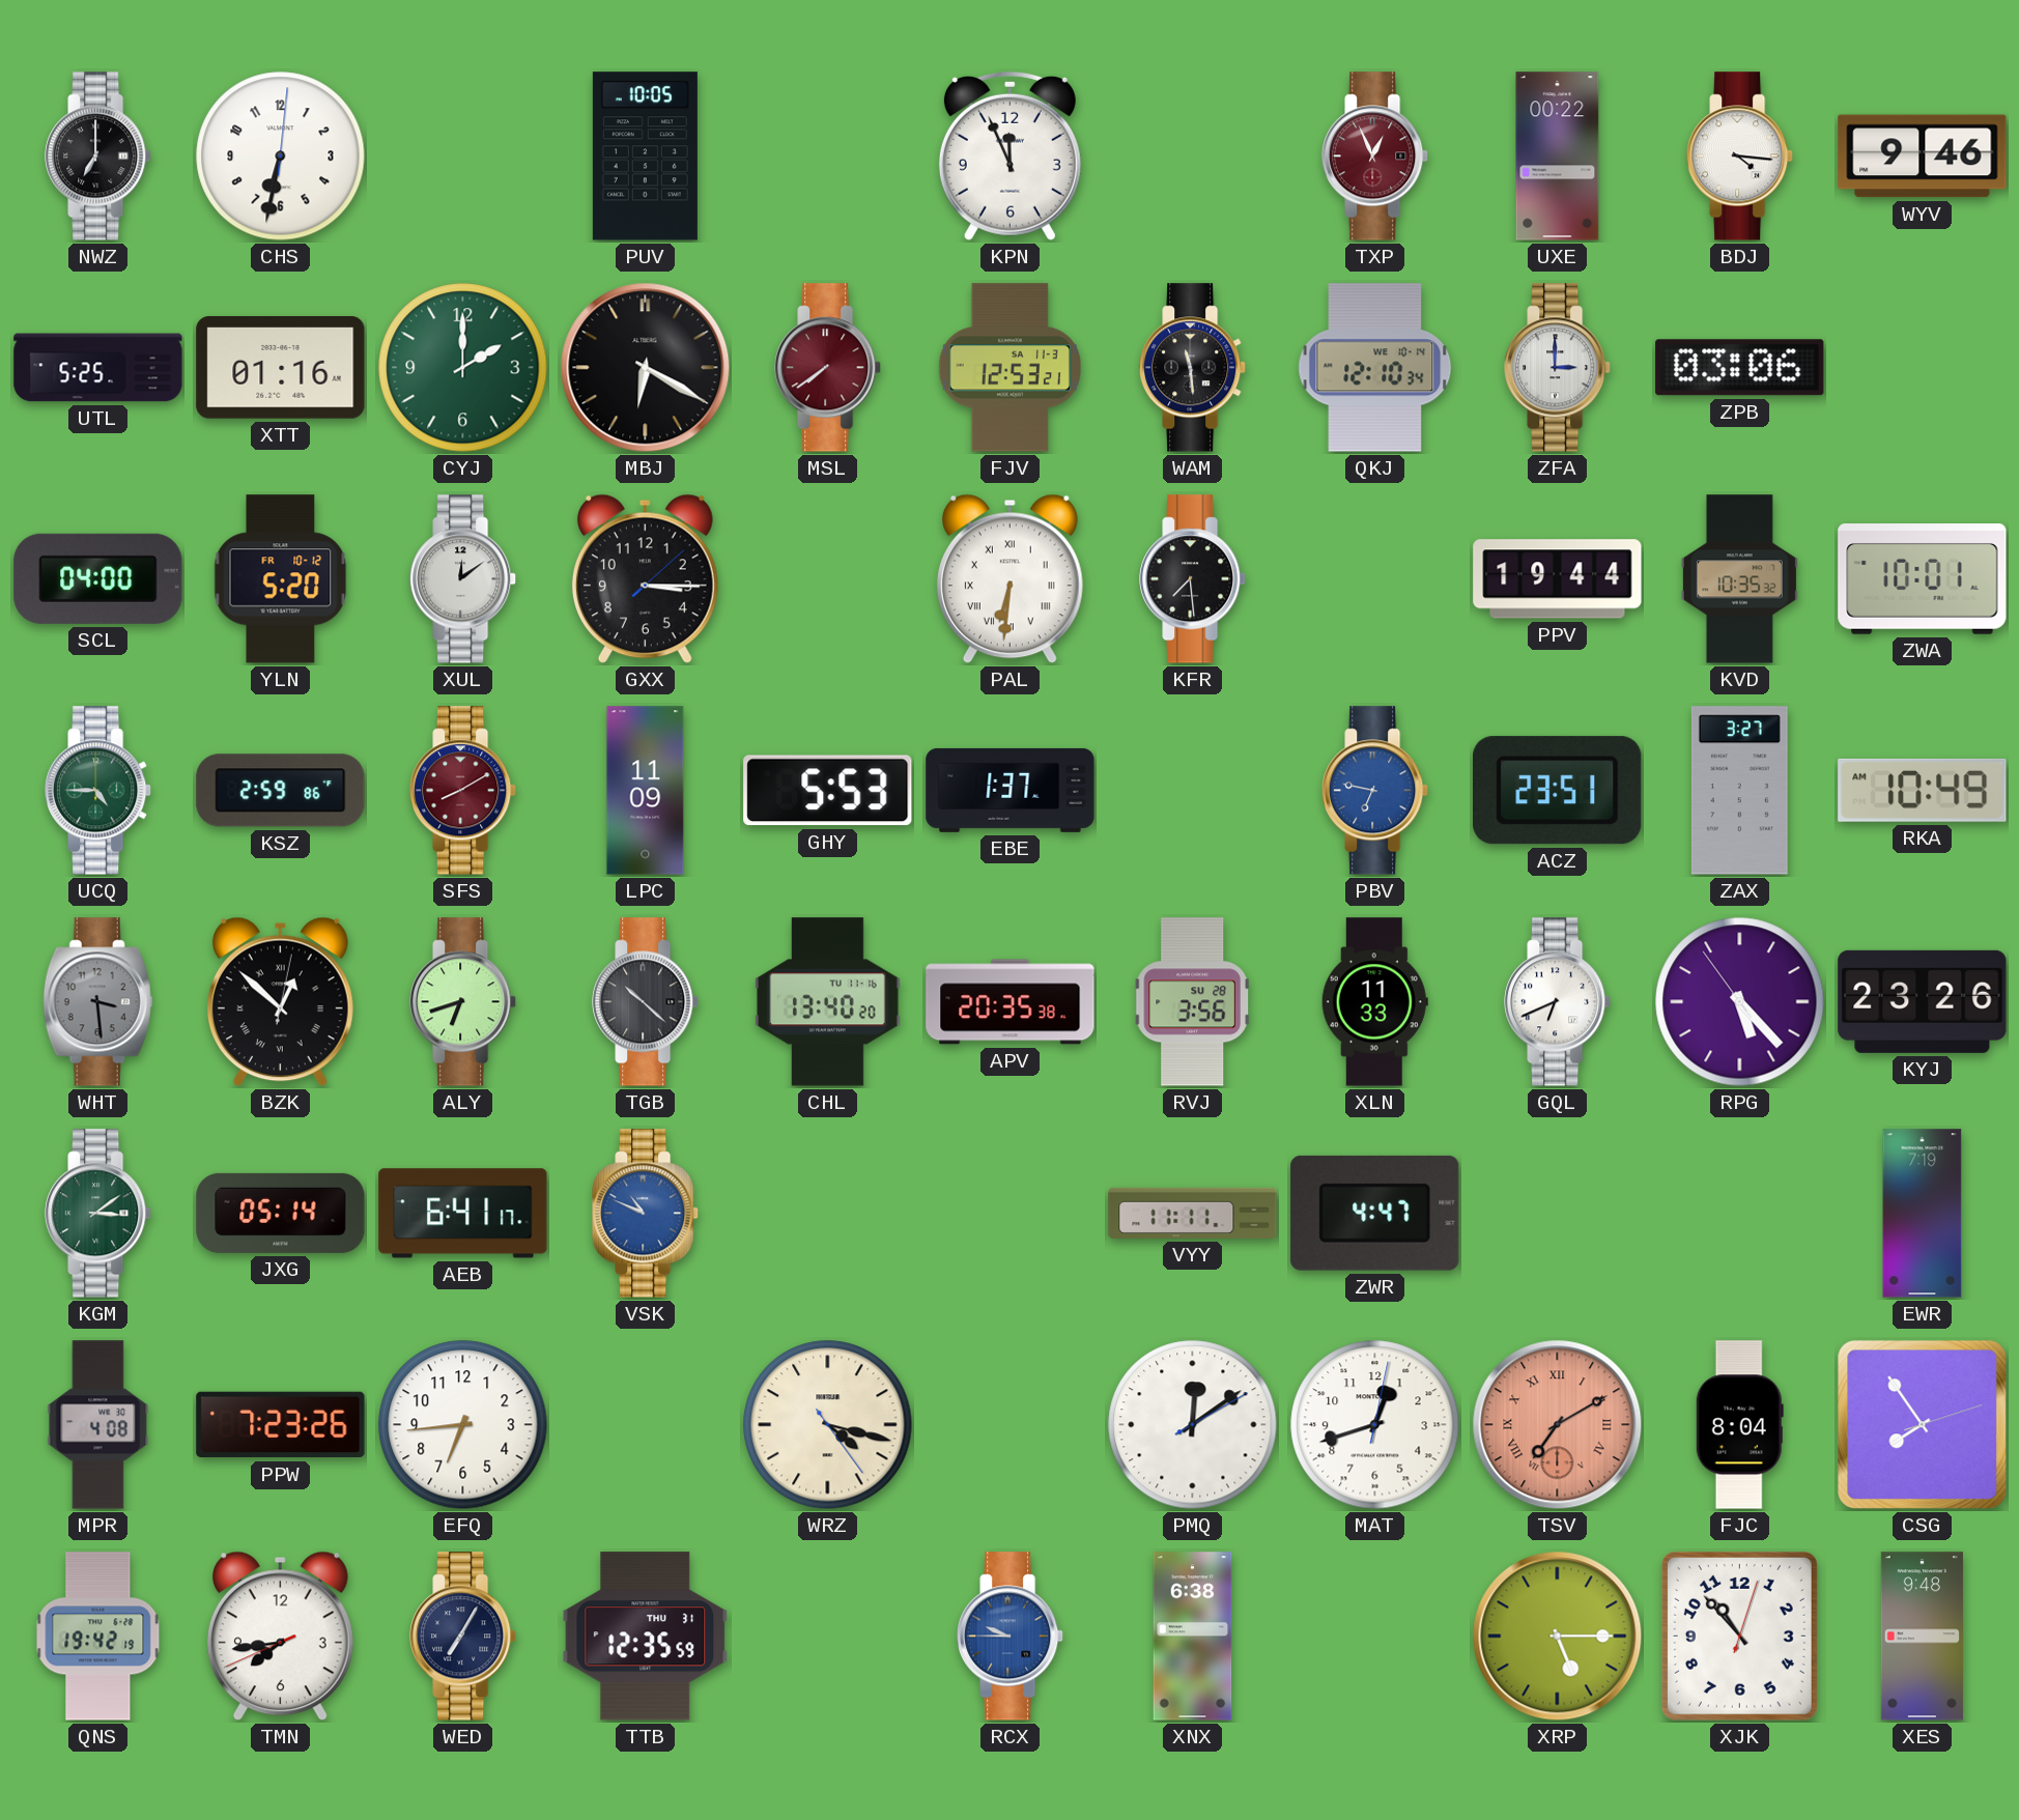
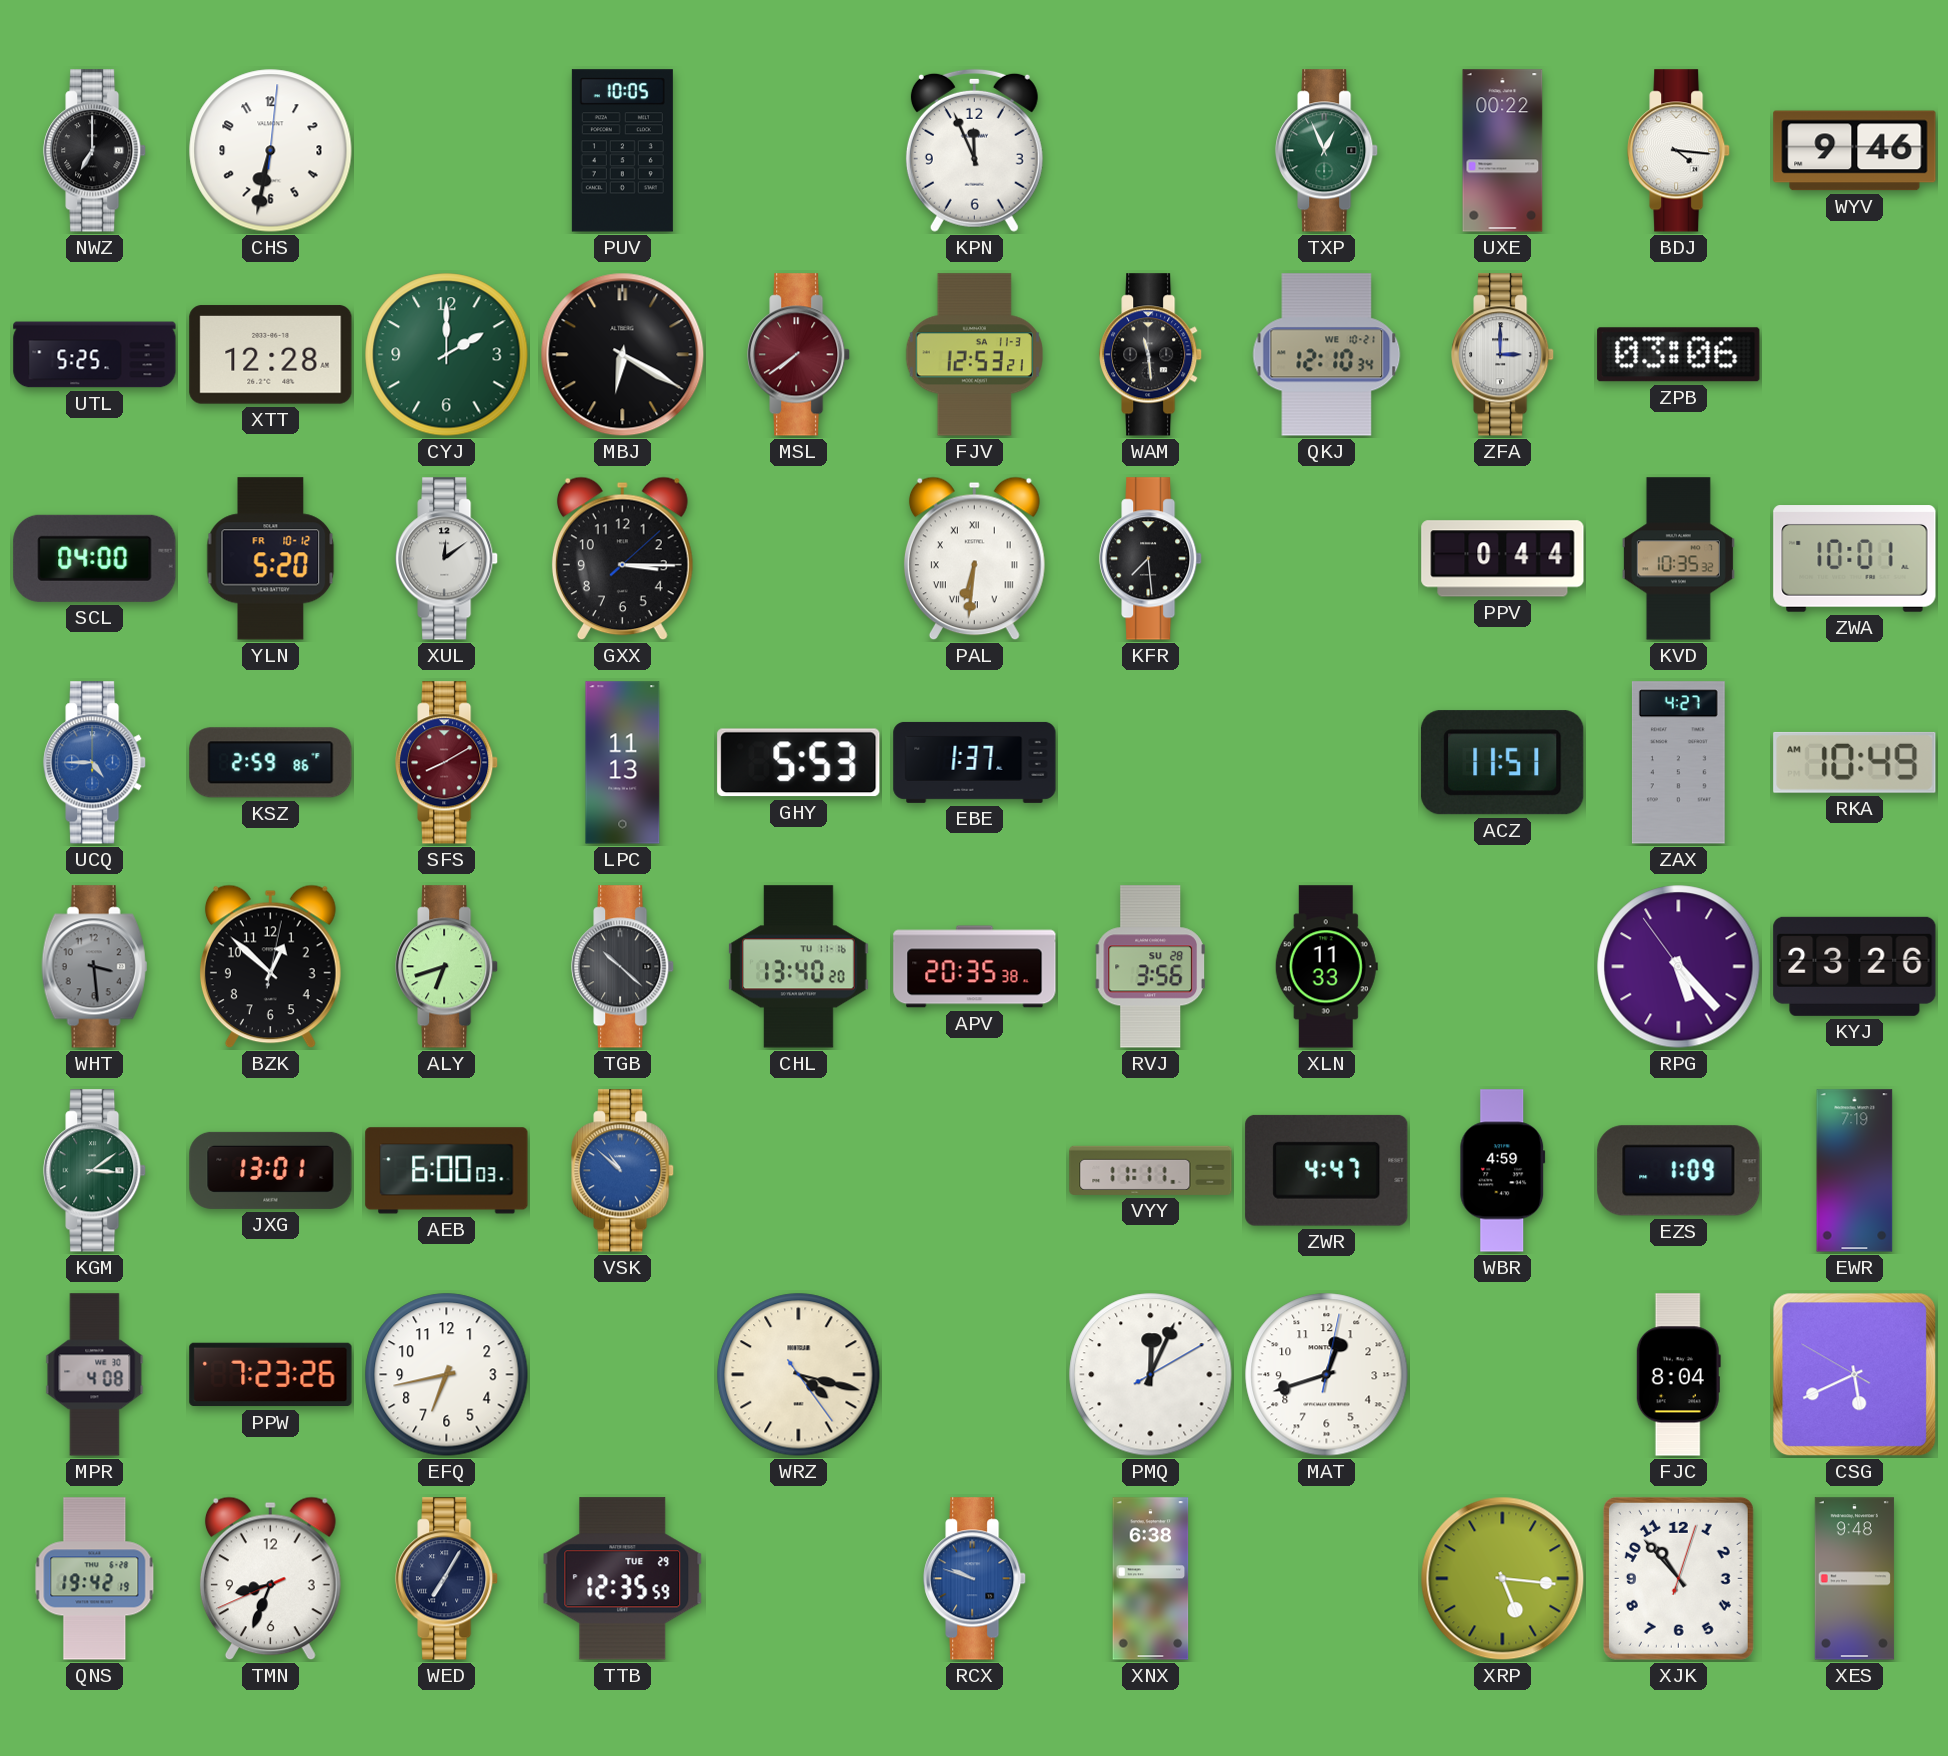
TXP dial: burgundy -> green
XTT: 01:16 -> 12:28
QKJ date: WE 10-14 -> WE 10-21
PPV: 19:44 -> 0:44
UCQ dial: green -> blue
LPC: 11:09 -> 11:13
PBV: 6:47 -> none
ACZ: 23:51 -> 11:51
ZAX: 3:27 -> 4:27
BZK numerals: Roman -> Arabic
GQL: 6:41 -> none
JXG: 05:14 -> 13:01
AEB: 6:41 -> 6:00
VSK: 10:49 -> 10:52
WBR: none -> 4:59
EZS: none -> 1:09
EFQ: 6:44 -> 6:43
PMQ: 12:09 -> 12:04
TSV: 7:10 -> none
CSG: 7:54 -> 5:40
TMN: 7:43 -> 8:33
TTB date: THU 31 -> TUE 29
RCX: 9:45 -> 9:48
XRP: 5:15 -> 5:16
